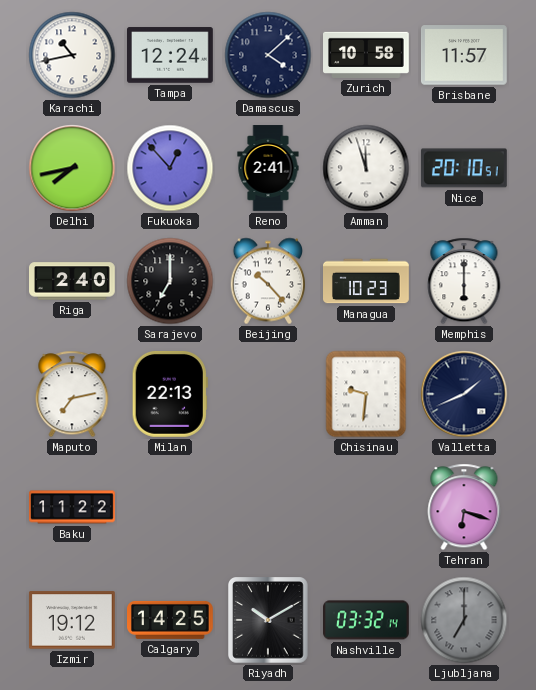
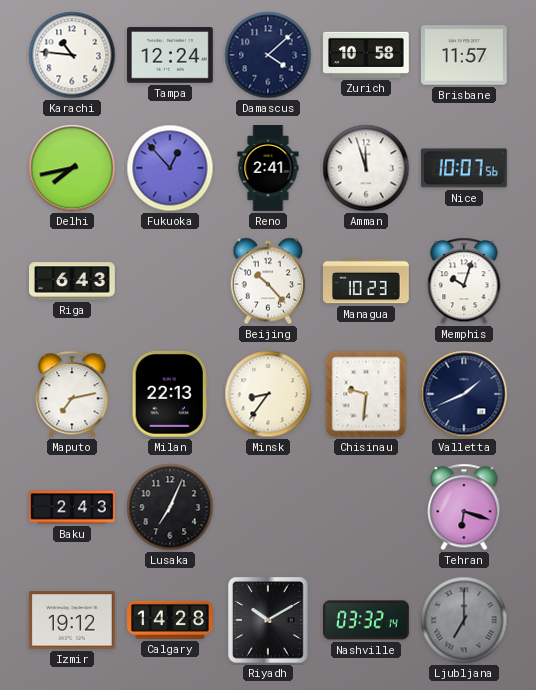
Karachi: 10:43 -> 10:46
Nice: 20:10 -> 10:07
Riga: 2:40 -> 6:43
Sarajevo: 7:00 -> none
Memphis: 6:00 -> 10:03
Minsk: none -> 8:36
Baku: 11:22 -> 2:43
Lusaka: none -> 7:04
Calgary: 14:25 -> 14:28
